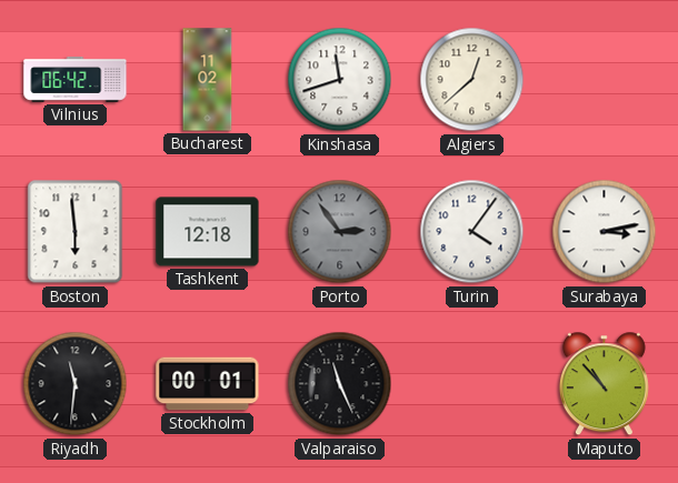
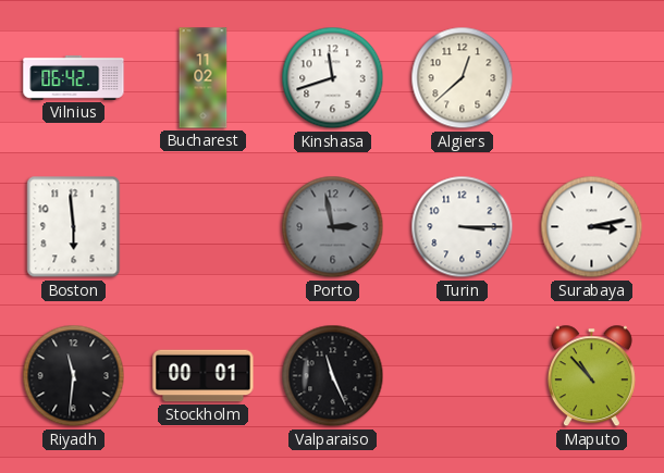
Tashkent: 12:18 -> none
Porto: 2:54 -> 2:58
Turin: 4:06 -> 3:15
